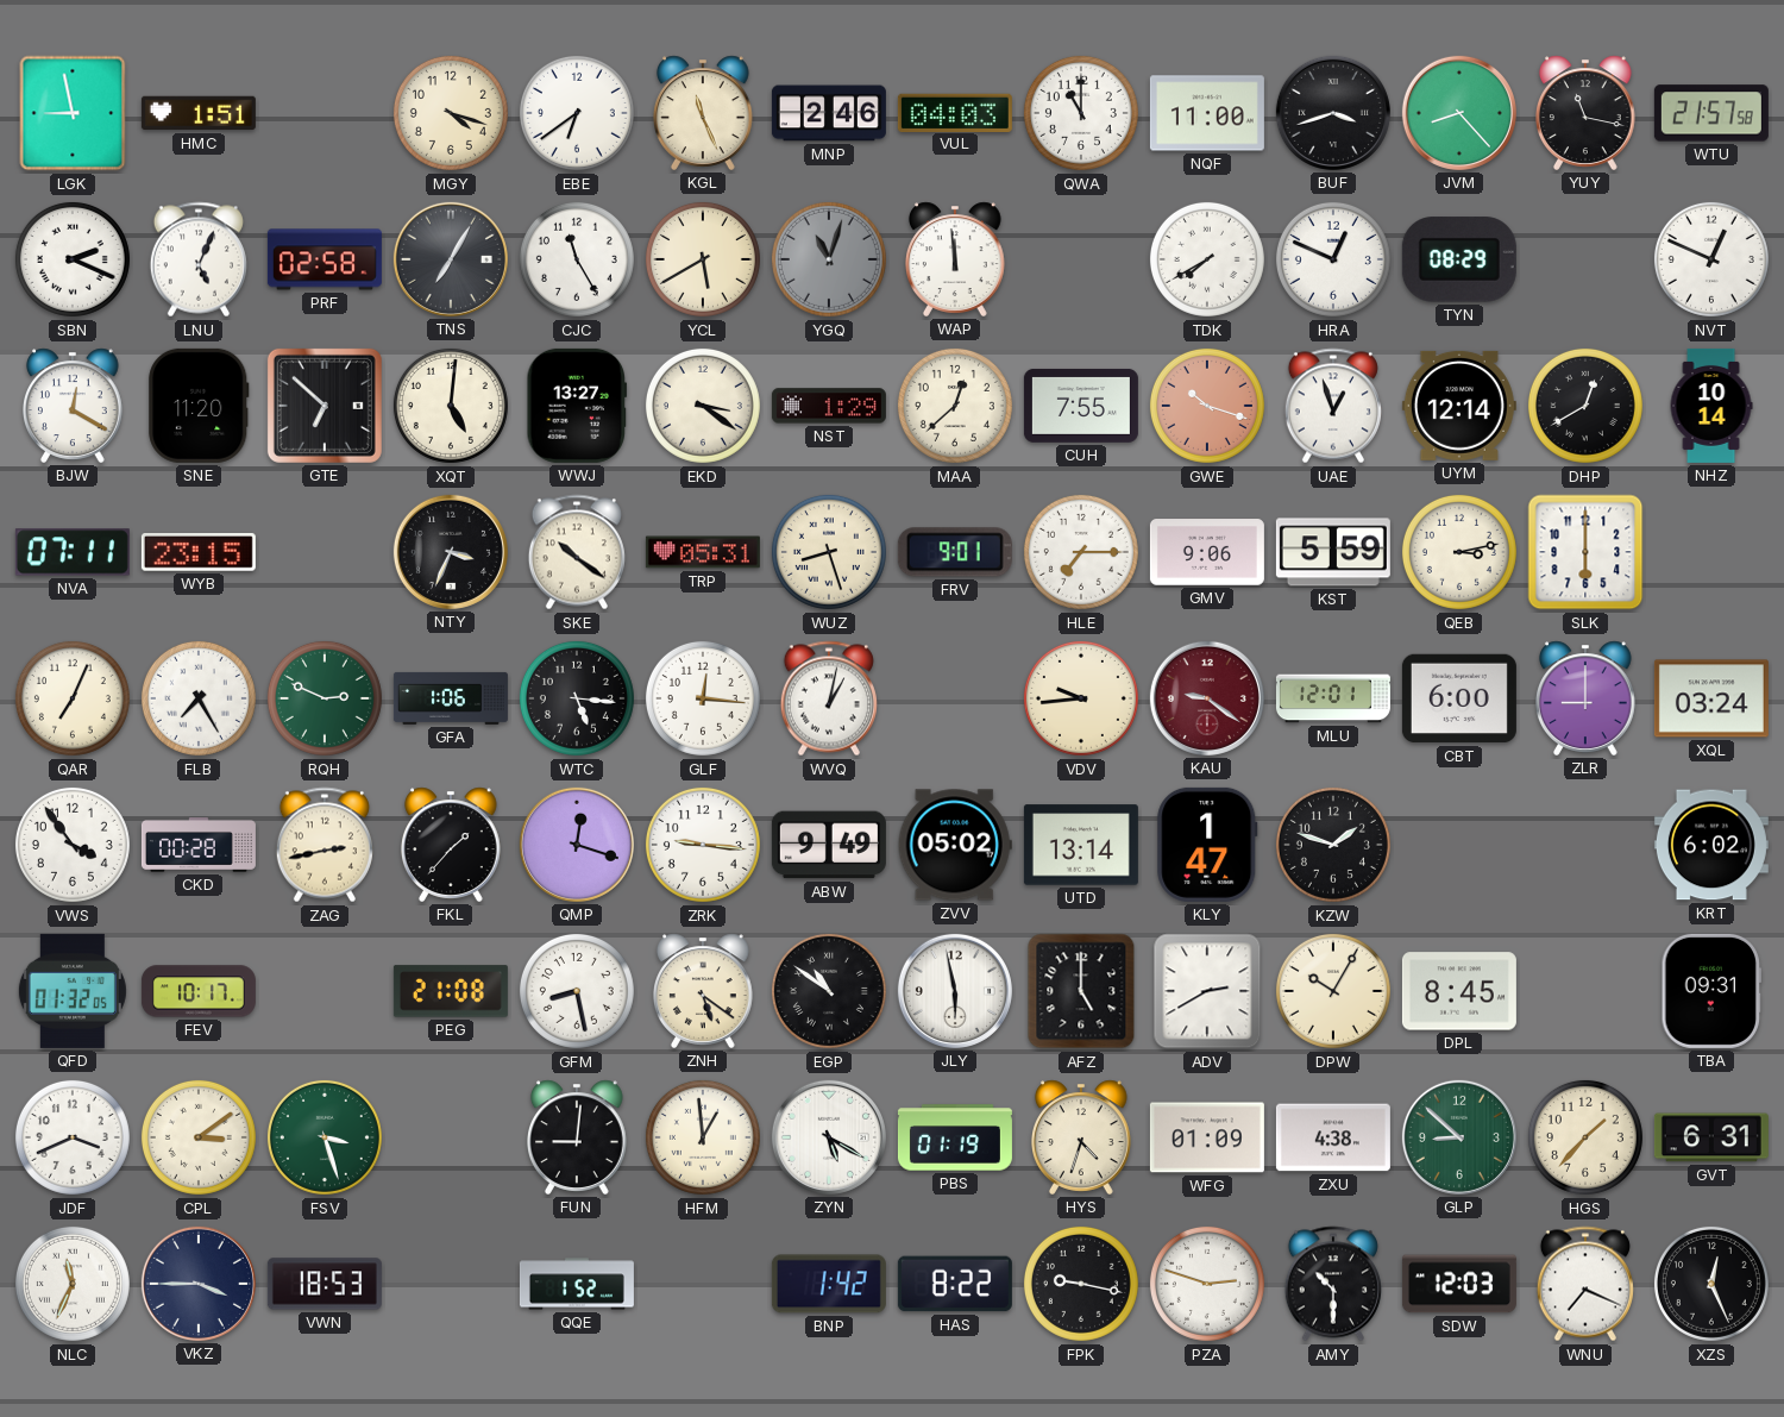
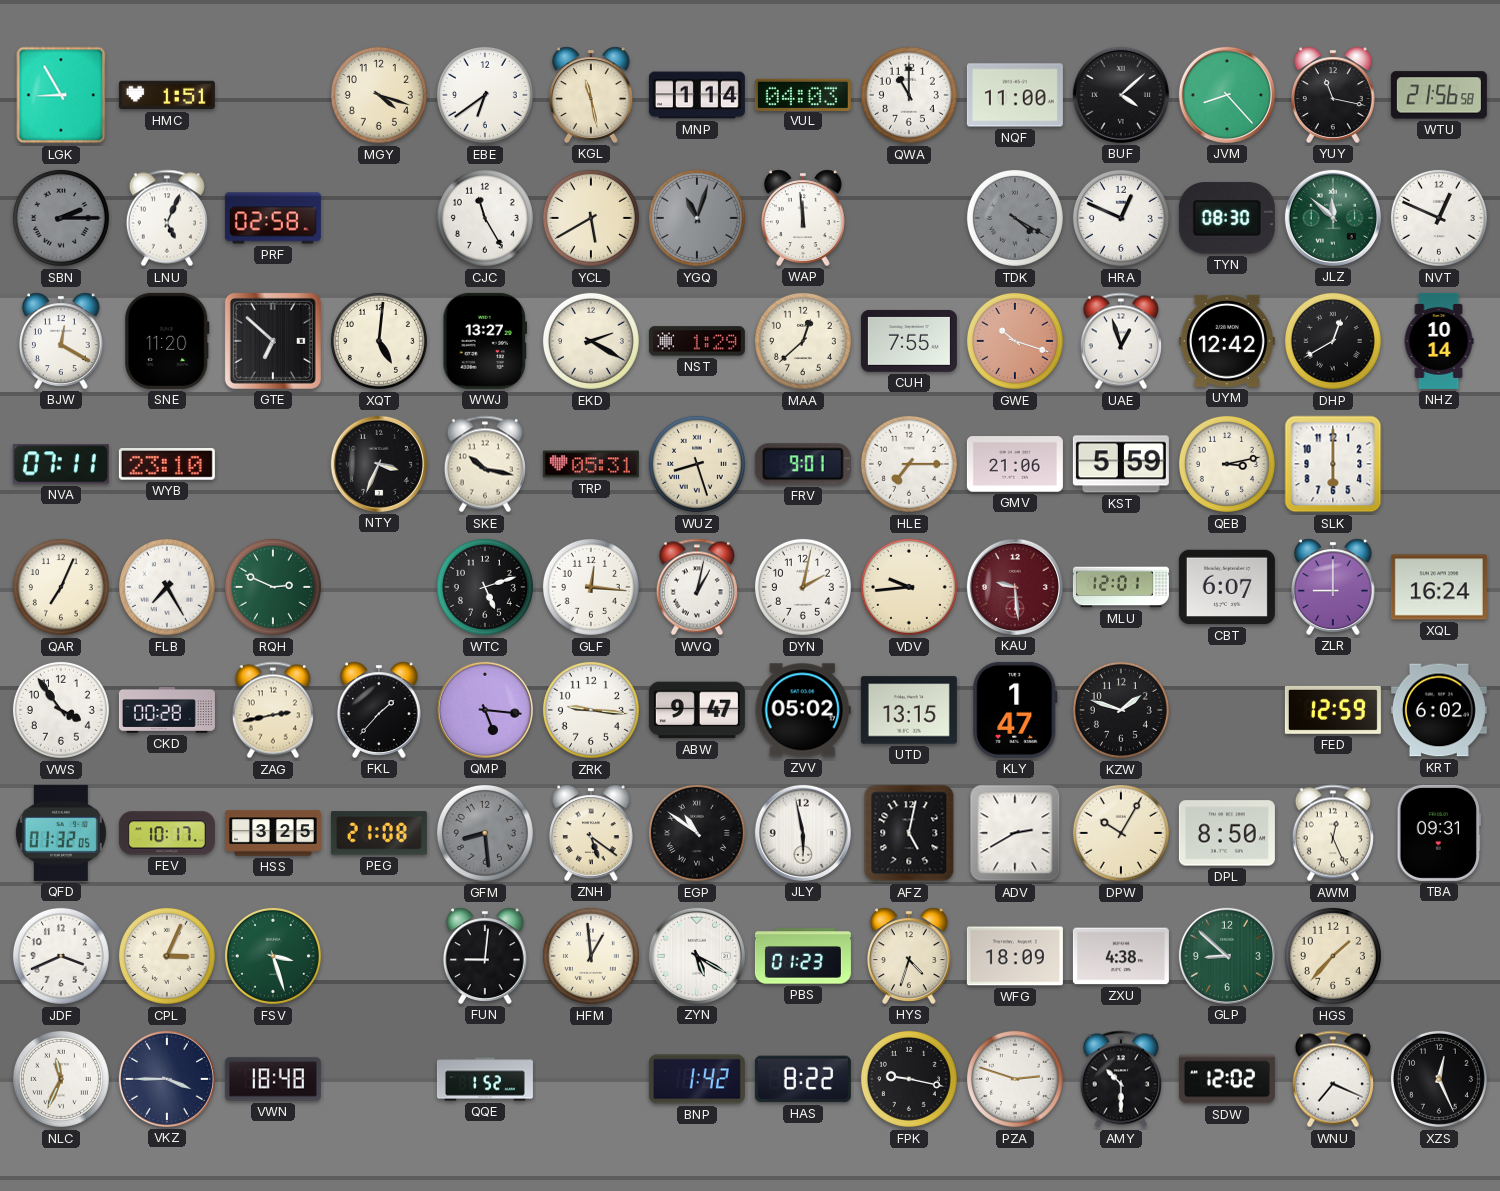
LGK: 8:58 -> 8:55
KGL: 11:26 -> 11:28
MNP: 2:46 -> 1:14
BUF: 3:42 -> 4:08
WTU: 21:57 -> 21:56
SBN: 2:19 -> 2:15
SBN dial: white -> grey
TNS: 7:05 -> none
TDK: 7:40 -> 4:20
TDK dial: white -> grey
TYN: 08:29 -> 08:30
JLZ: none -> 11:52
EKD: 3:21 -> 2:20
UYM: 12:14 -> 12:42
WYB: 23:15 -> 23:10
SKE: 10:21 -> 10:17
GMV: 9:06 -> 21:06
GFA: 1:06 -> none
WTC: 5:16 -> 5:12
DYN: none -> 2:02
KAU: 9:21 -> 9:29
CBT: 6:00 -> 6:07
XQL: 03:24 -> 16:24
QMP: 12:18 -> 5:16
ABW: 9:49 -> 9:47
UTD: 13:14 -> 13:15
FED: none -> 12:59
HSS: none -> 3:25
GFM: 8:28 -> 8:29
GFM dial: white -> grey
AFZ: 5:00 -> 5:02
DPL: 8:45 -> 8:50
AWM: none -> 12:26
CPL: 3:09 -> 3:04
PBS: 01:19 -> 01:23
WFG: 01:09 -> 18:09
GVT: 6:31 -> none
VWN: 18:53 -> 18:48
SDW: 12:03 -> 12:02
